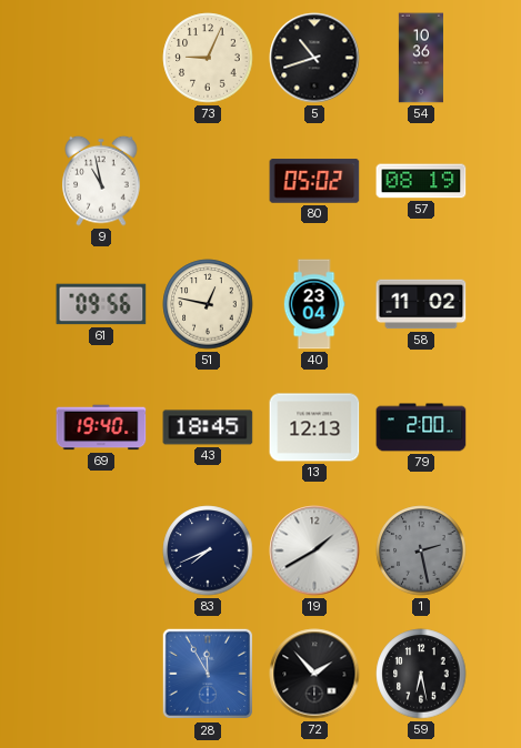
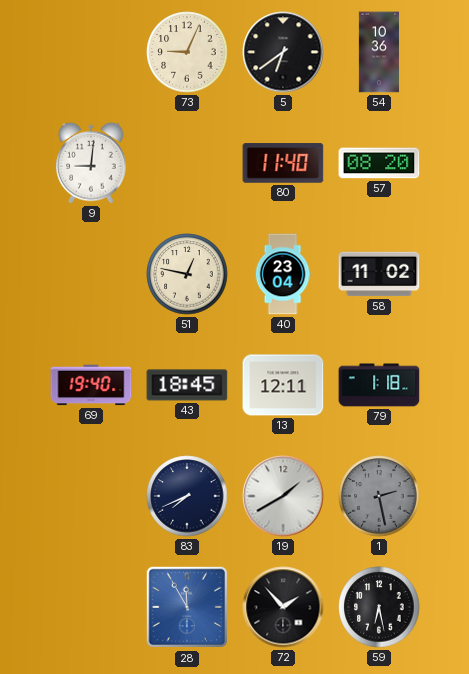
5: 10:42 -> 6:39
9: 10:58 -> 9:01
80: 05:02 -> 11:40
57: 08:19 -> 08:20
61: 09:56 -> none
13: 12:13 -> 12:11
79: 2:00 -> 1:18
